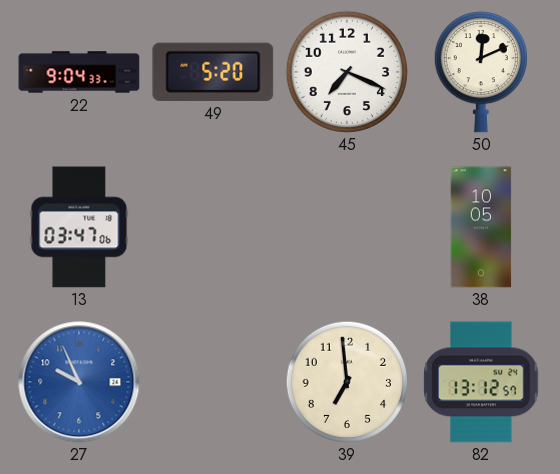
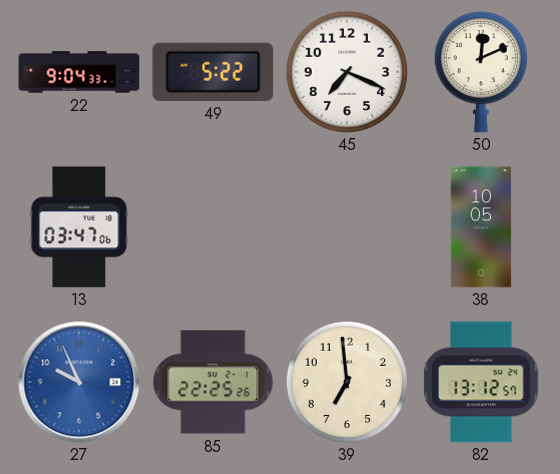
49: 5:20 -> 5:22
85: none -> 22:25
